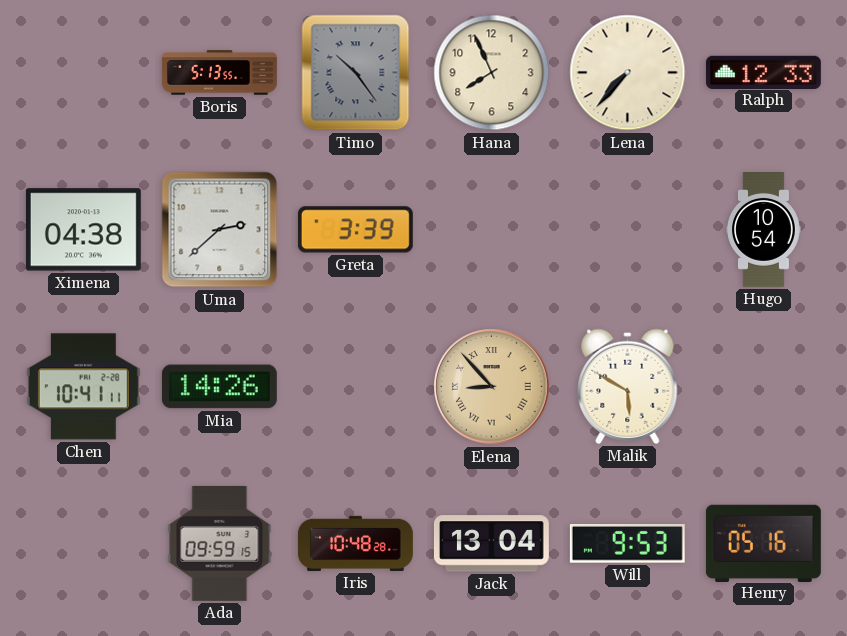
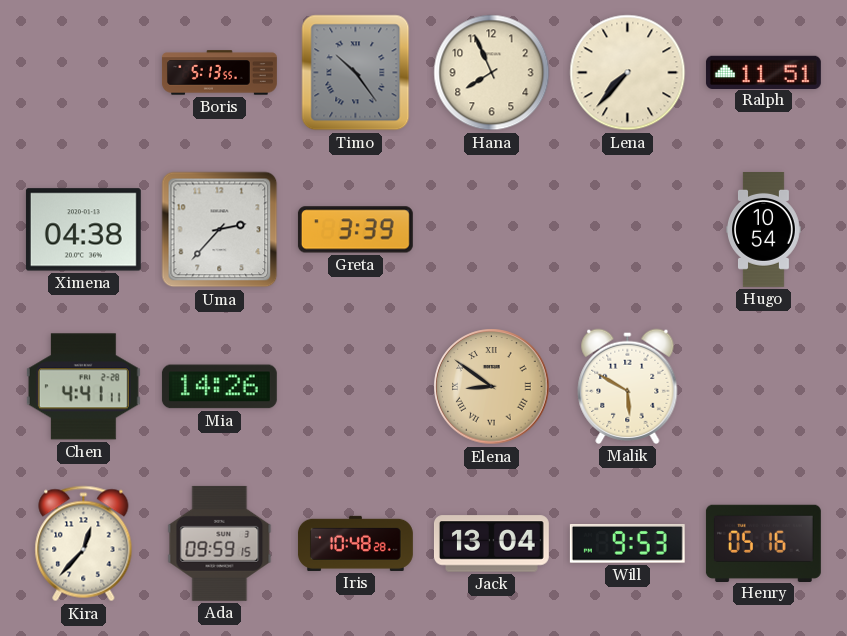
Ralph: 12:33 -> 11:51
Uma: 2:38 -> 2:37
Chen: 10:41 -> 4:41
Elena: 8:53 -> 8:51
Kira: none -> 12:37
